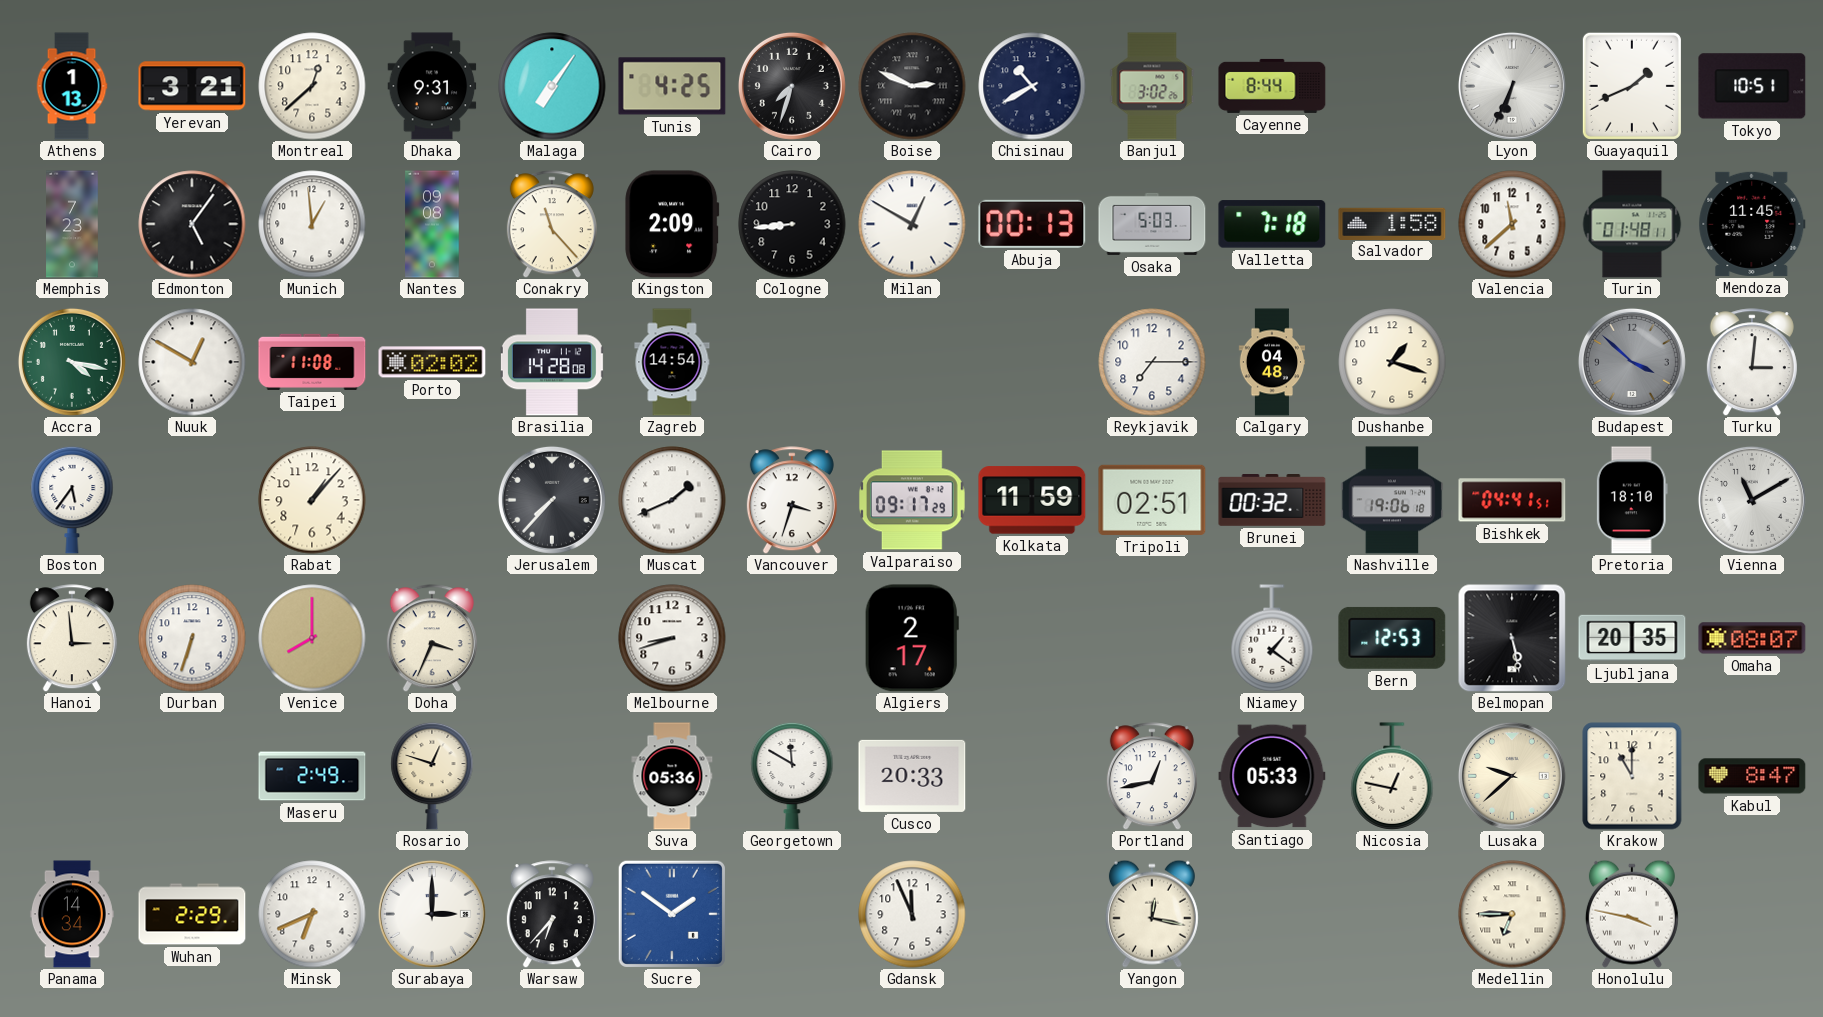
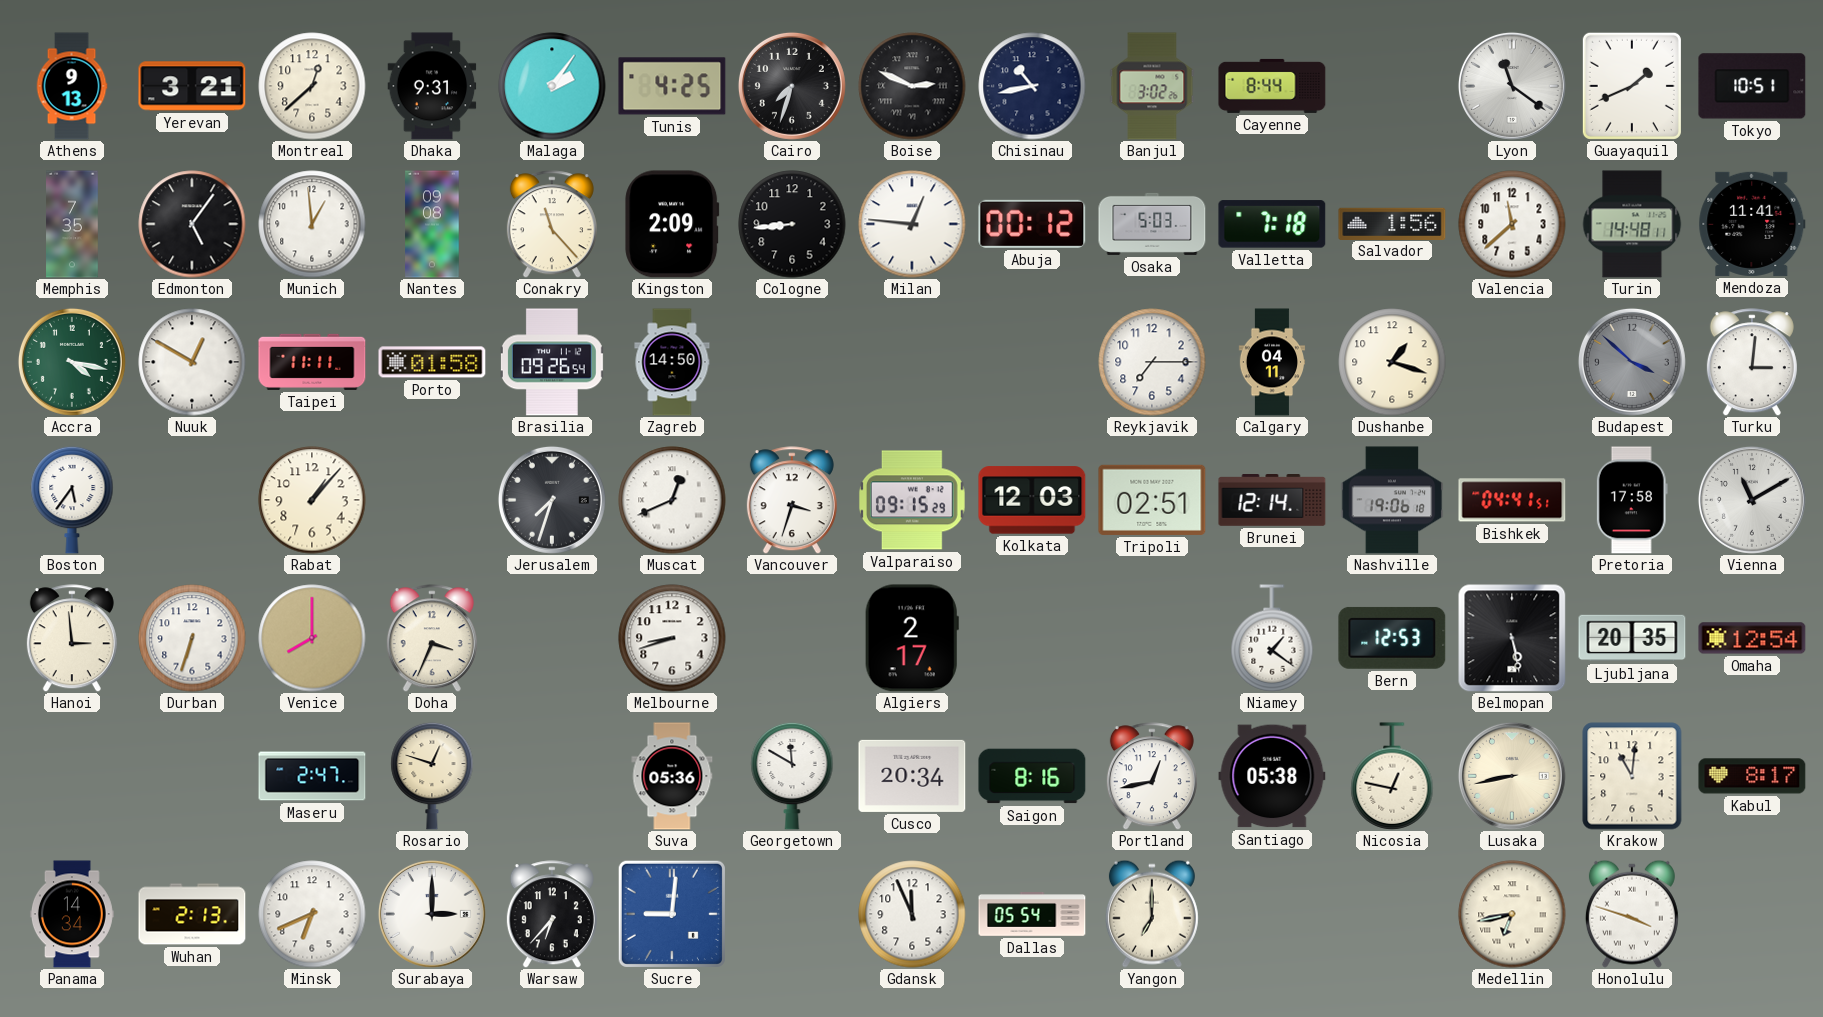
Athens: 1:13 -> 9:13
Malaga: 7:06 -> 2:06
Chisinau: 10:40 -> 10:43
Lyon: 6:34 -> 11:21
Memphis: 7:23 -> 7:35
Milan: 12:50 -> 12:46
Abuja: 00:13 -> 00:12
Salvador: 1:58 -> 1:56
Turin: 01:48 -> 14:48
Mendoza: 11:45 -> 11:41
Taipei: 11:08 -> 11:11
Porto: 02:02 -> 01:58
Brasilia: 14:28 -> 09:26
Zagreb: 14:54 -> 14:50
Calgary: 04:48 -> 04:11
Jerusalem: 7:37 -> 7:33
Muscat: 1:41 -> 12:41
Valparaiso: 09:17 -> 09:15
Kolkata: 11:59 -> 12:03
Brunei: 00:32 -> 12:14
Pretoria: 18:10 -> 17:58
Omaha: 08:07 -> 12:54
Maseru: 2:49 -> 2:47
Cusco: 20:33 -> 20:34
Saigon: none -> 8:16
Santiago: 05:33 -> 05:38
Lusaka: 9:38 -> 8:43
Krakow: 11:00 -> 11:01
Kabul: 8:47 -> 8:17
Wuhan: 2:29 -> 2:13
Sucre: 1:51 -> 9:01
Dallas: none -> 05:54
Yangon: 12:17 -> 7:00
Medellin: 6:45 -> 6:43
Honolulu: 3:47 -> 3:48
